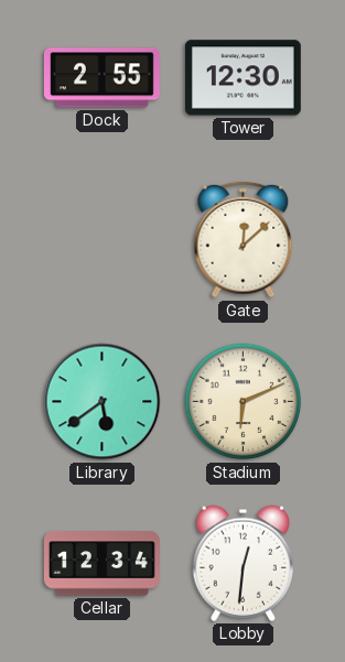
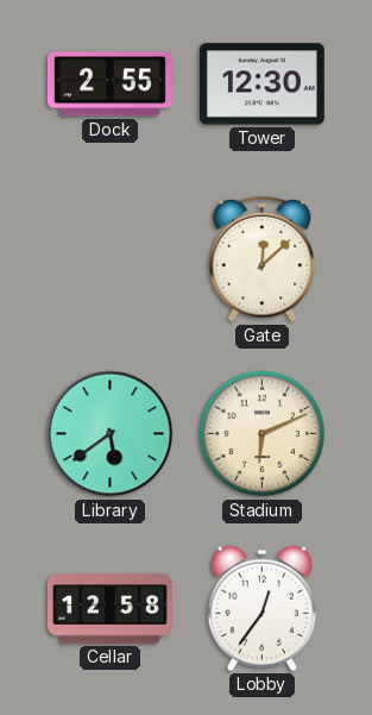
Cellar: 12:34 -> 12:58
Lobby: 12:31 -> 12:36
